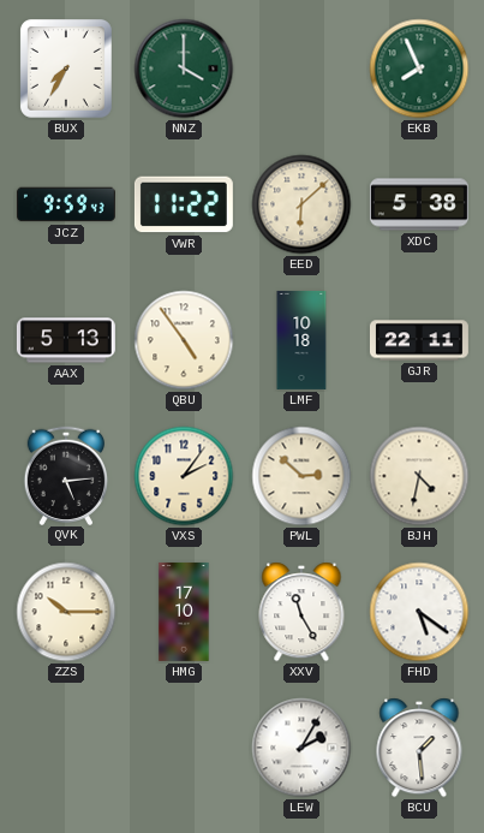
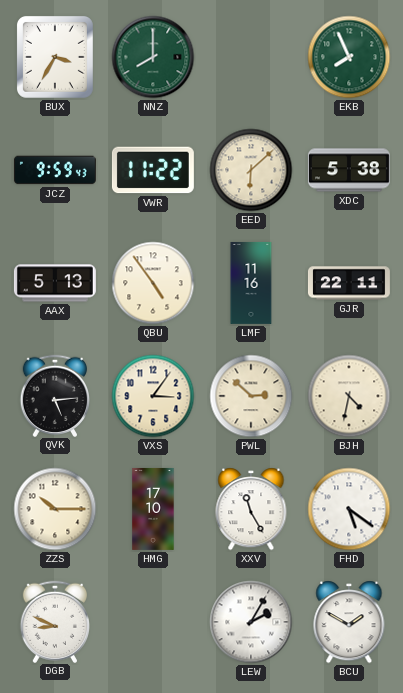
BUX: 7:35 -> 3:35
NNZ: 4:00 -> 8:00
LMF: 10:18 -> 11:16
VXS: 2:06 -> 3:06
DGB: none -> 8:49
BCU: 1:29 -> 1:50
